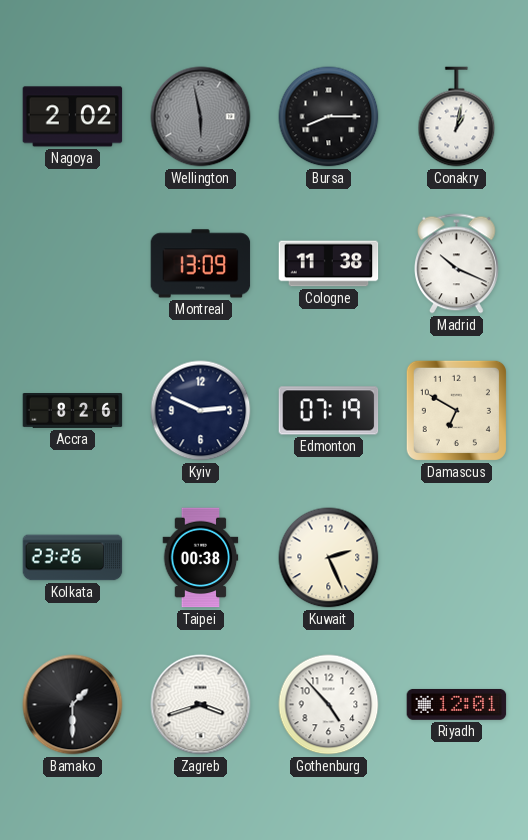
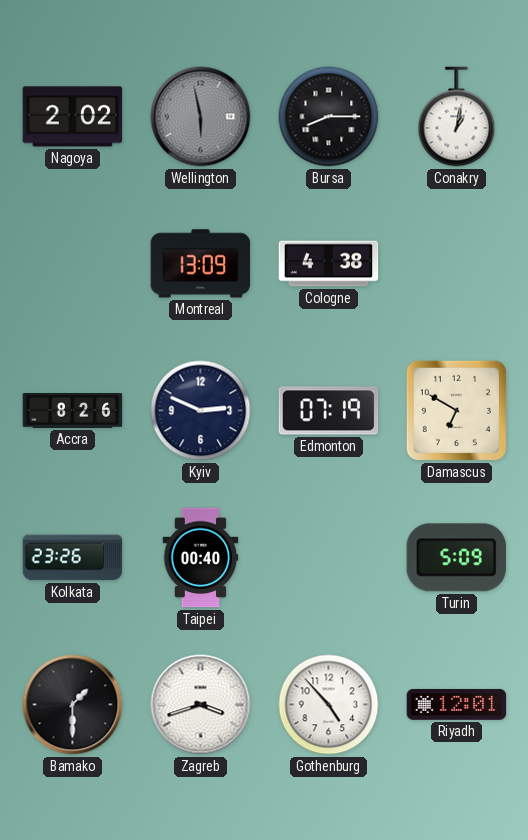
Cologne: 11:38 -> 4:38
Madrid: 10:19 -> none
Taipei: 00:38 -> 00:40
Kuwait: 2:26 -> none
Turin: none -> 5:09
